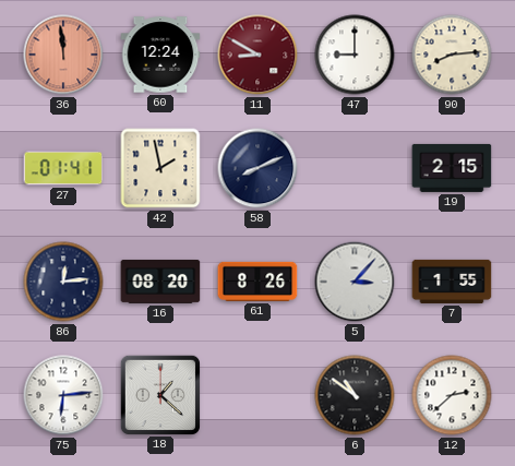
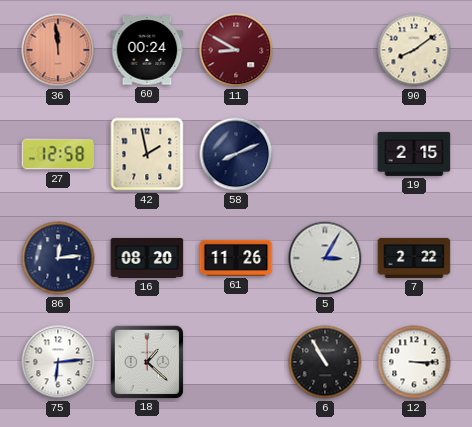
60: 12:24 -> 00:24
47: 9:00 -> none
90: 8:14 -> 8:09
27: 01:41 -> 12:58
61: 8:26 -> 11:26
5: 3:07 -> 3:05
7: 1:55 -> 2:22
6: 10:51 -> 10:55
12: 2:38 -> 3:15
